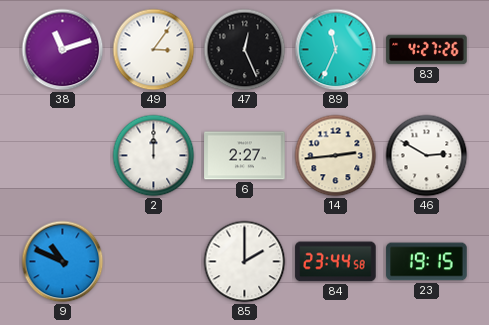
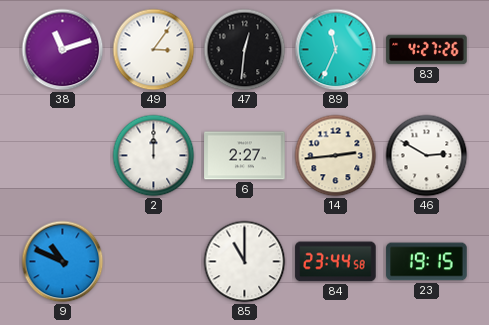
47: 12:26 -> 12:31
85: 2:00 -> 11:00
